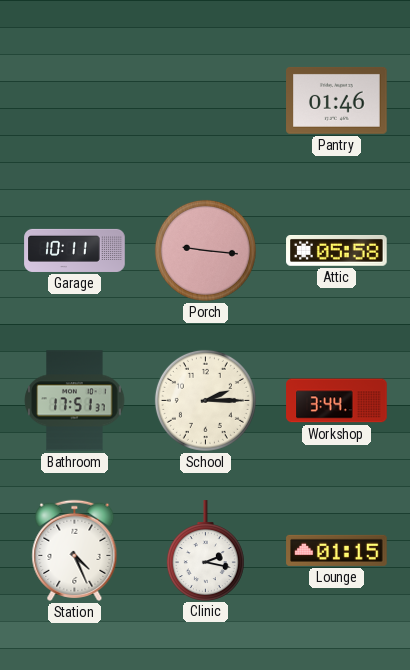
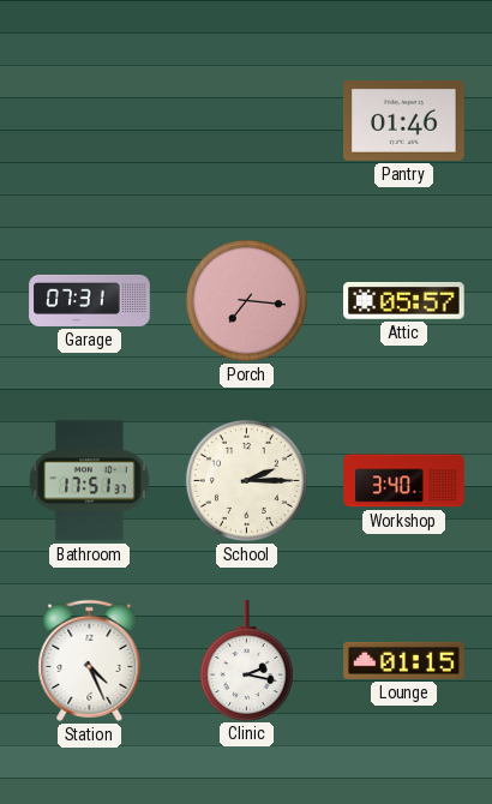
Garage: 10:11 -> 07:31
Porch: 9:16 -> 7:16
Attic: 05:58 -> 05:57
Workshop: 3:44 -> 3:40
